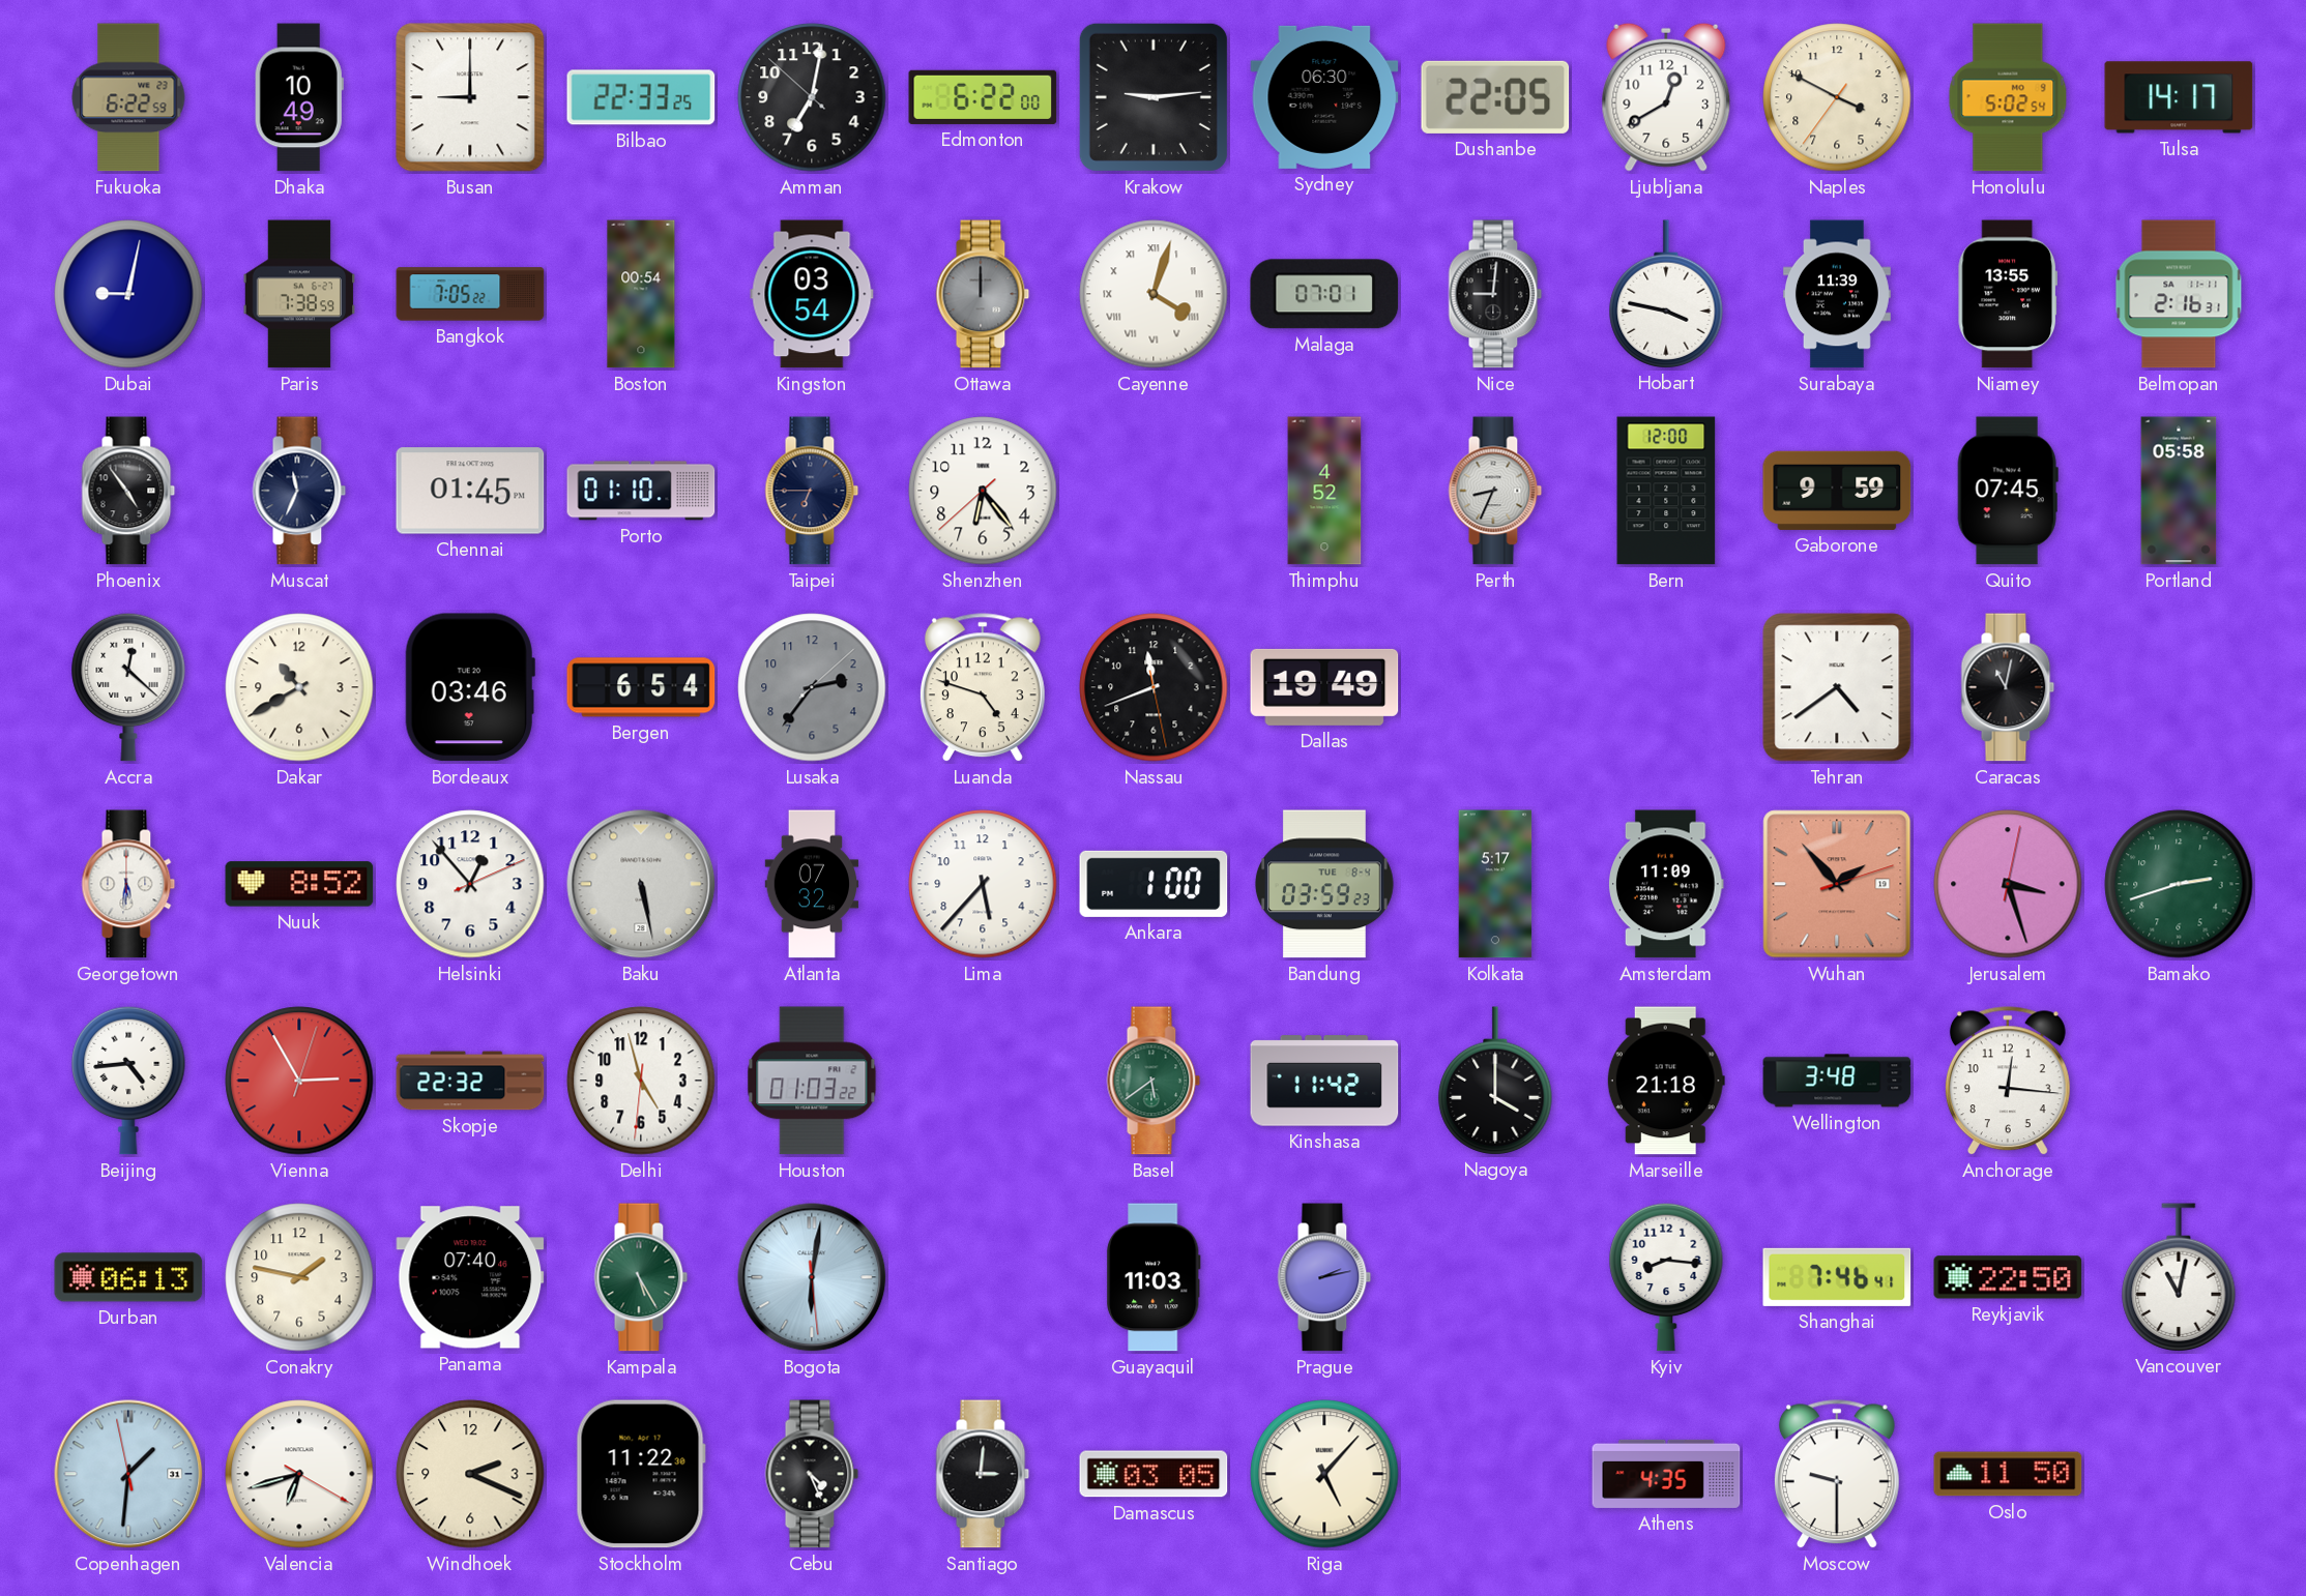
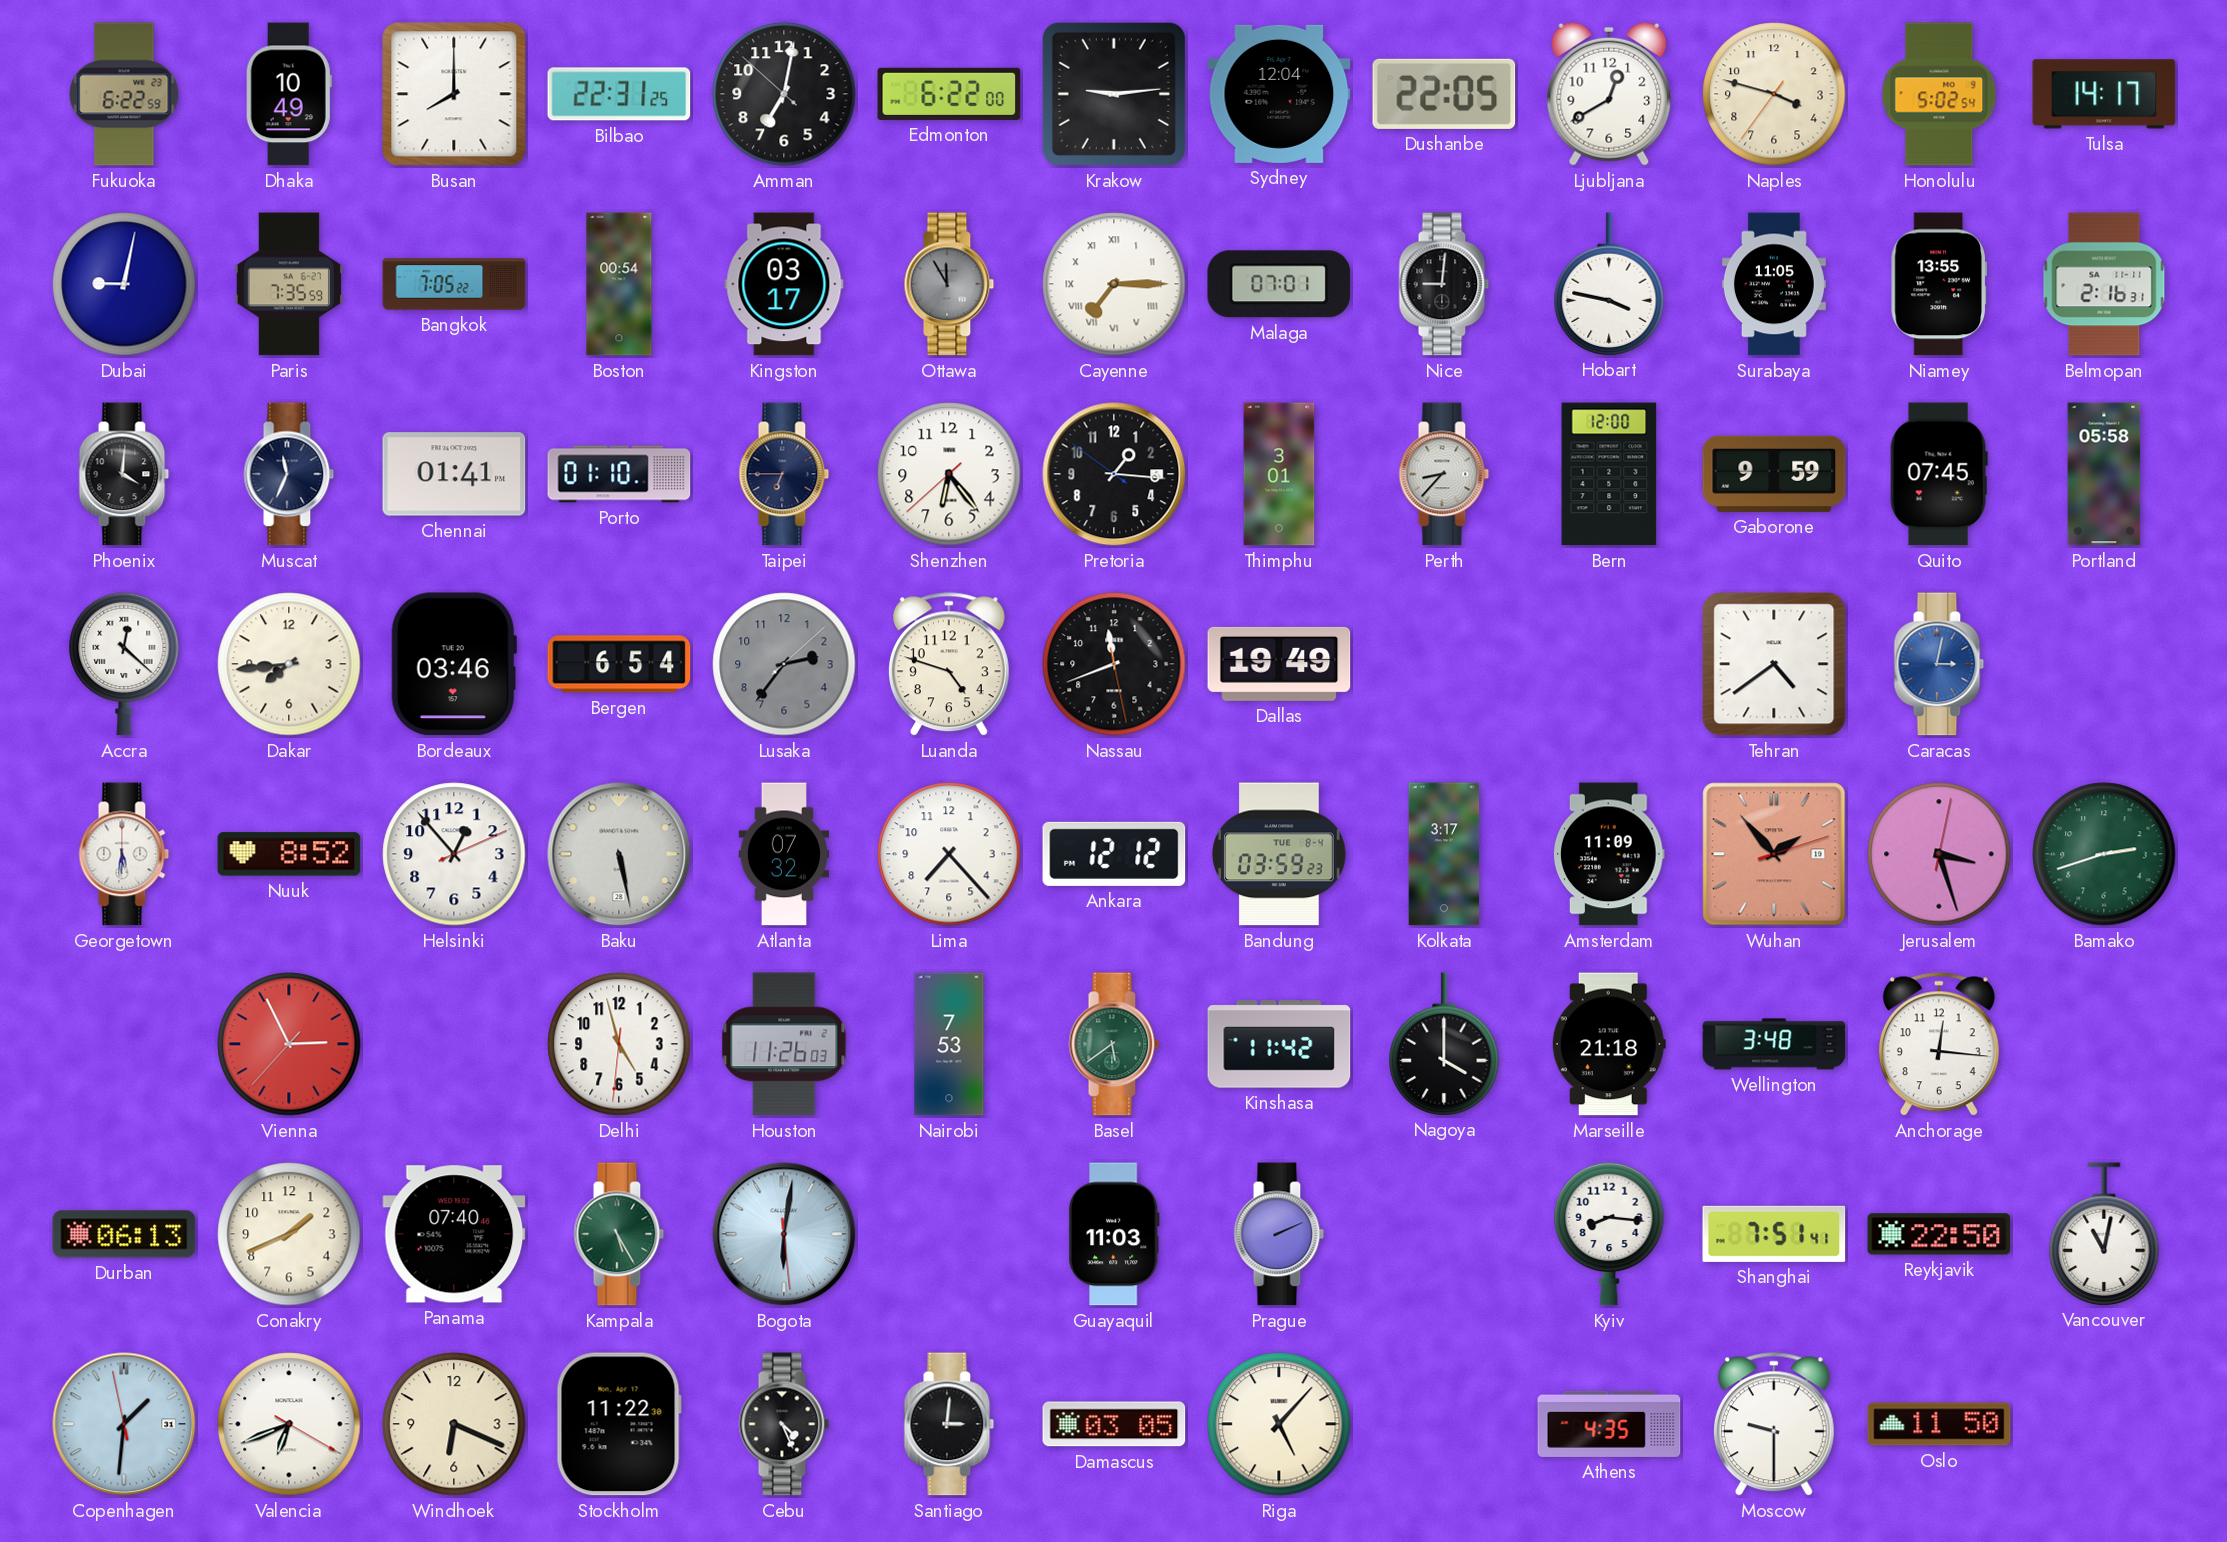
Busan: 9:00 -> 8:00
Bilbao: 22:33 -> 22:31
Sydney: 06:30 -> 12:04
Naples: 3:49 -> 3:47
Paris: 7:38 -> 7:35
Kingston: 03:54 -> 03:17
Ottawa: 12:00 -> 11:55
Cayenne: 4:03 -> 7:15
Surabaya: 11:39 -> 11:05
Phoenix: 4:54 -> 4:01
Chennai: 01:45 -> 01:41
Pretoria: none -> 1:15
Thimphu: 4:52 -> 3:01
Perth: 8:34 -> 8:37
Dakar: 10:40 -> 7:44
Caracas: 11:02 -> 3:02
Caracas dial: black -> blue
Lima: 5:37 -> 7:23
Ankara: 1:00 -> 12:12
Kolkata: 5:17 -> 3:17
Beijing: 4:44 -> none
Vienna: 2:55:03 -> 2:55:37
Skopje: 22:32 -> none
Houston: 01:03 -> 11:26
Nairobi: none -> 7:53
Conakry: 1:47 -> 1:41
Prague: 2:13 -> 2:11
Shanghai: 7:46 -> 7:51
Valencia: 6:42 -> 6:41
Windhoek: 2:19 -> 6:19
